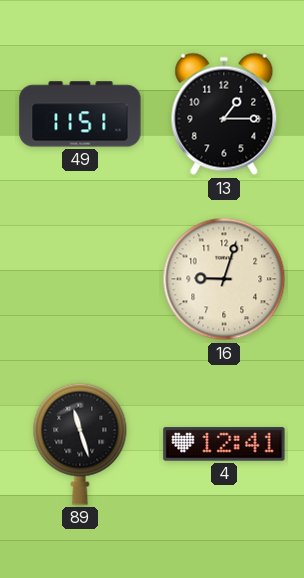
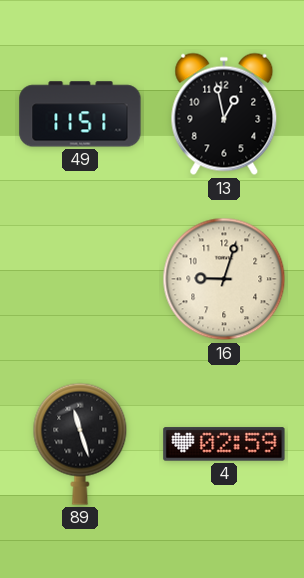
13: 1:15 -> 12:58
4: 12:41 -> 02:59
